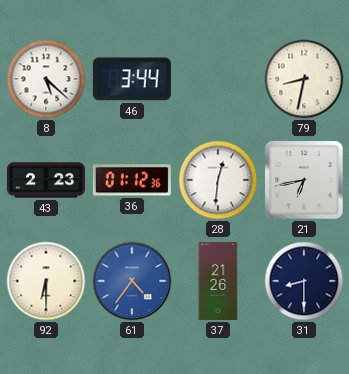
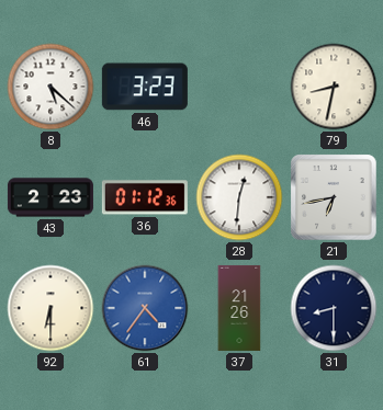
46: 3:44 -> 3:23
